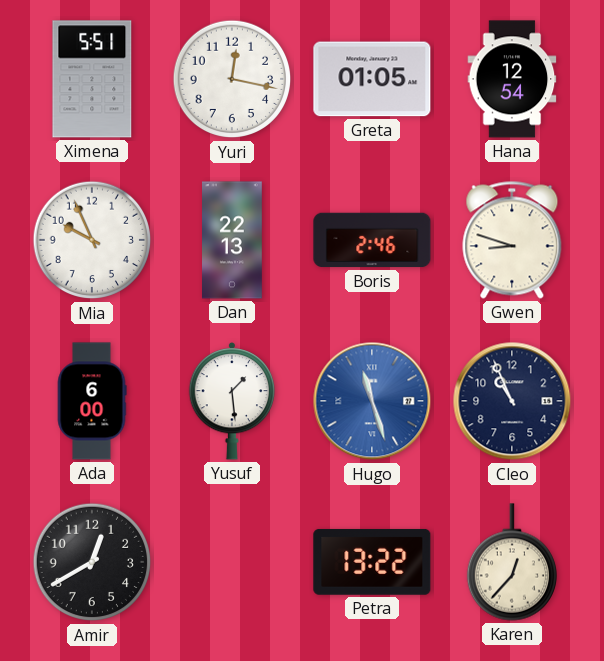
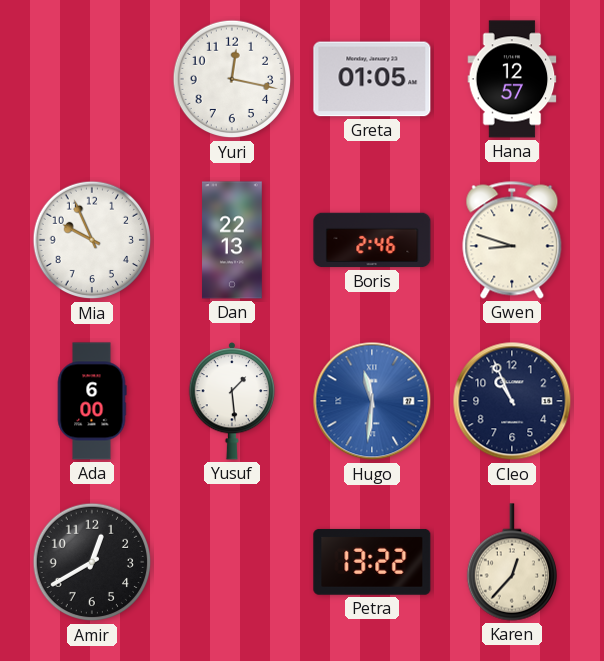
Ximena: 5:51 -> none
Hana: 12:54 -> 12:57
Hugo: 11:27 -> 11:31
